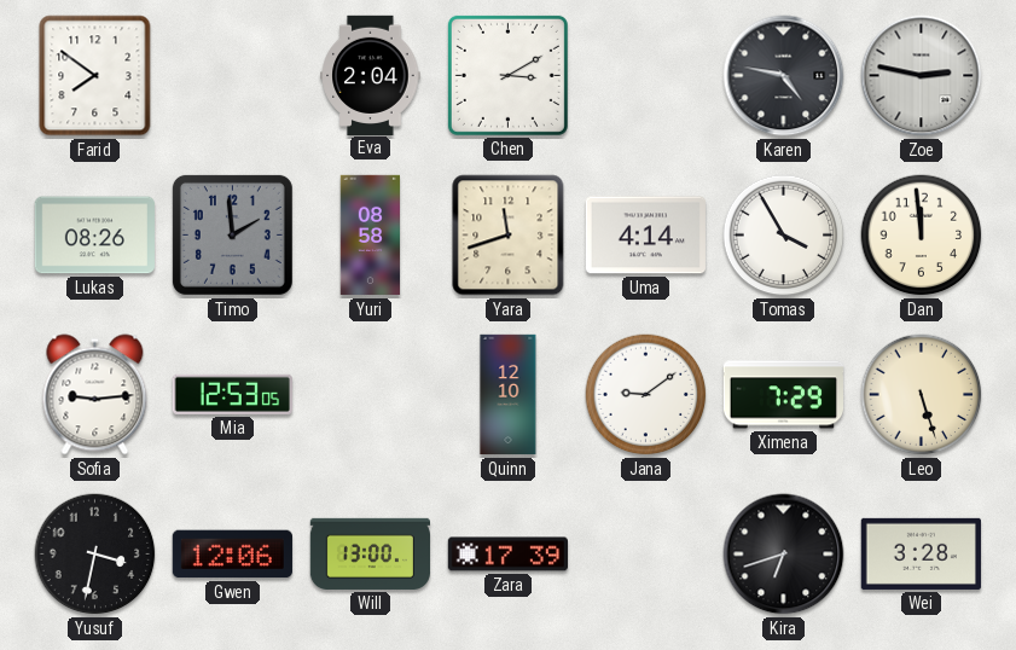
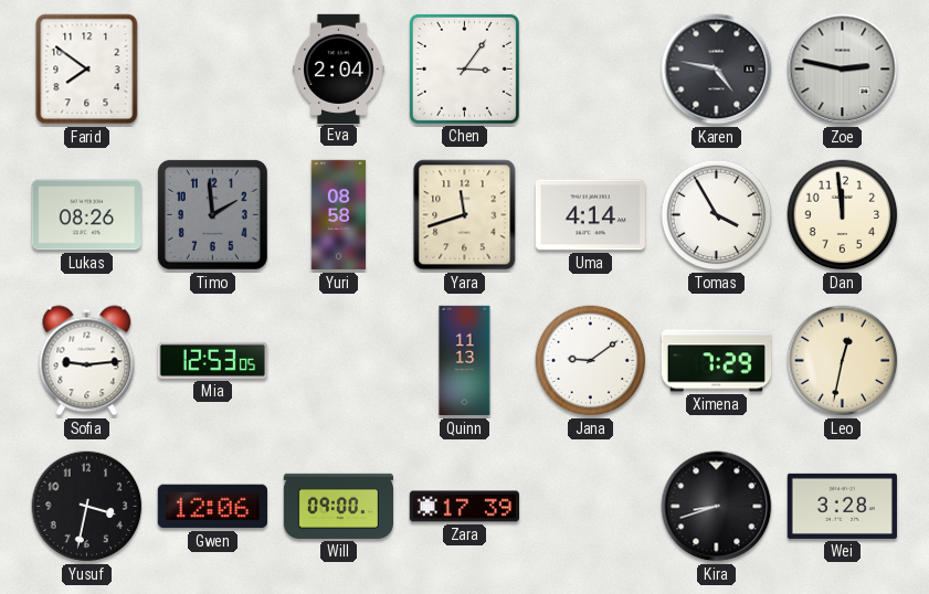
Chen: 3:10 -> 3:06
Quinn: 12:10 -> 11:13
Leo: 5:27 -> 12:32
Will: 13:00 -> 09:00
Kira: 6:42 -> 8:42
